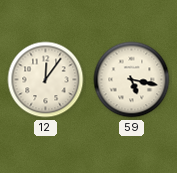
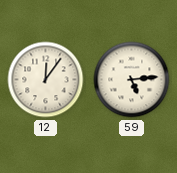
59: 5:17 -> 5:14
